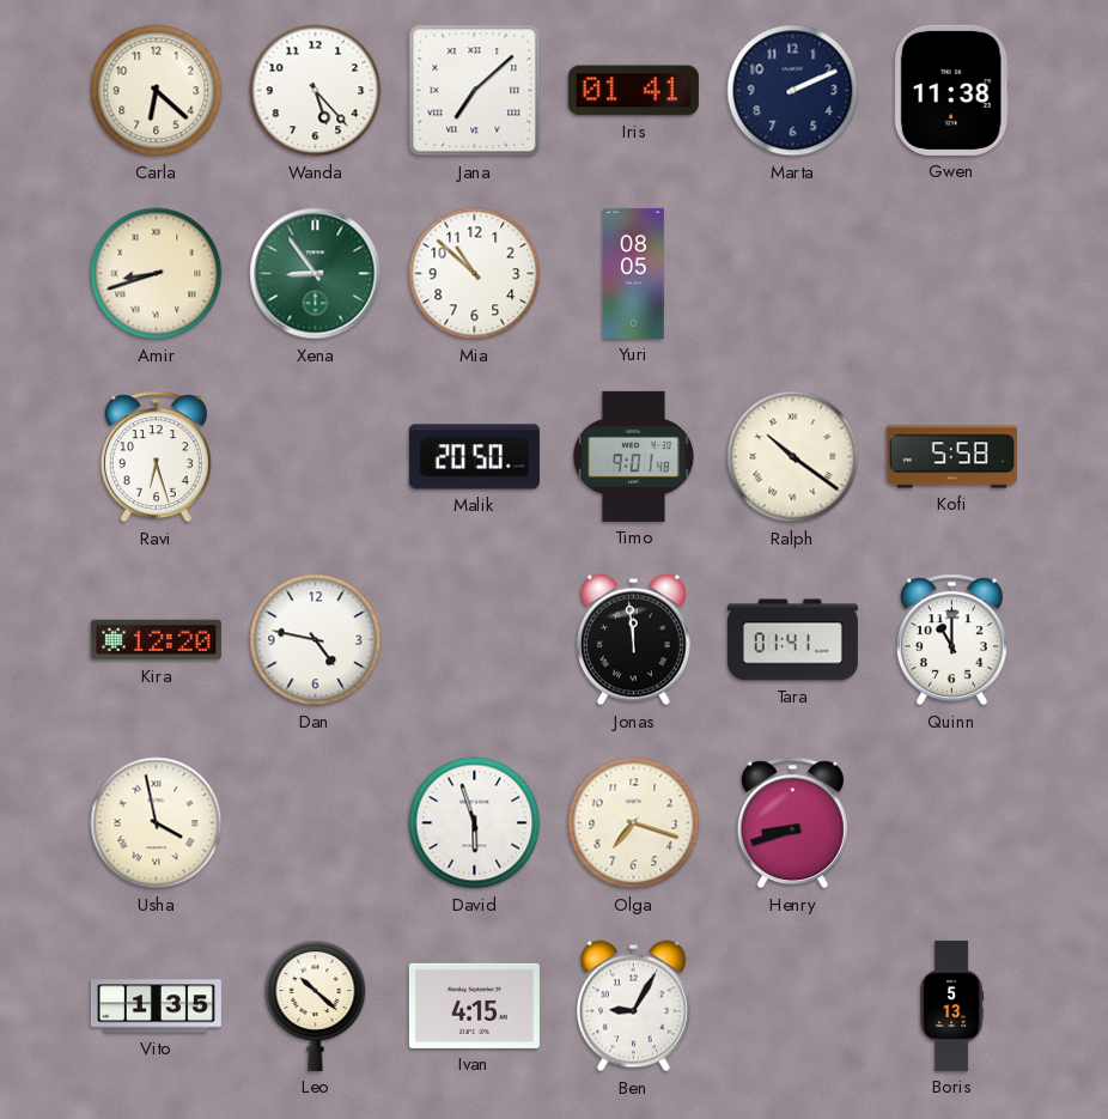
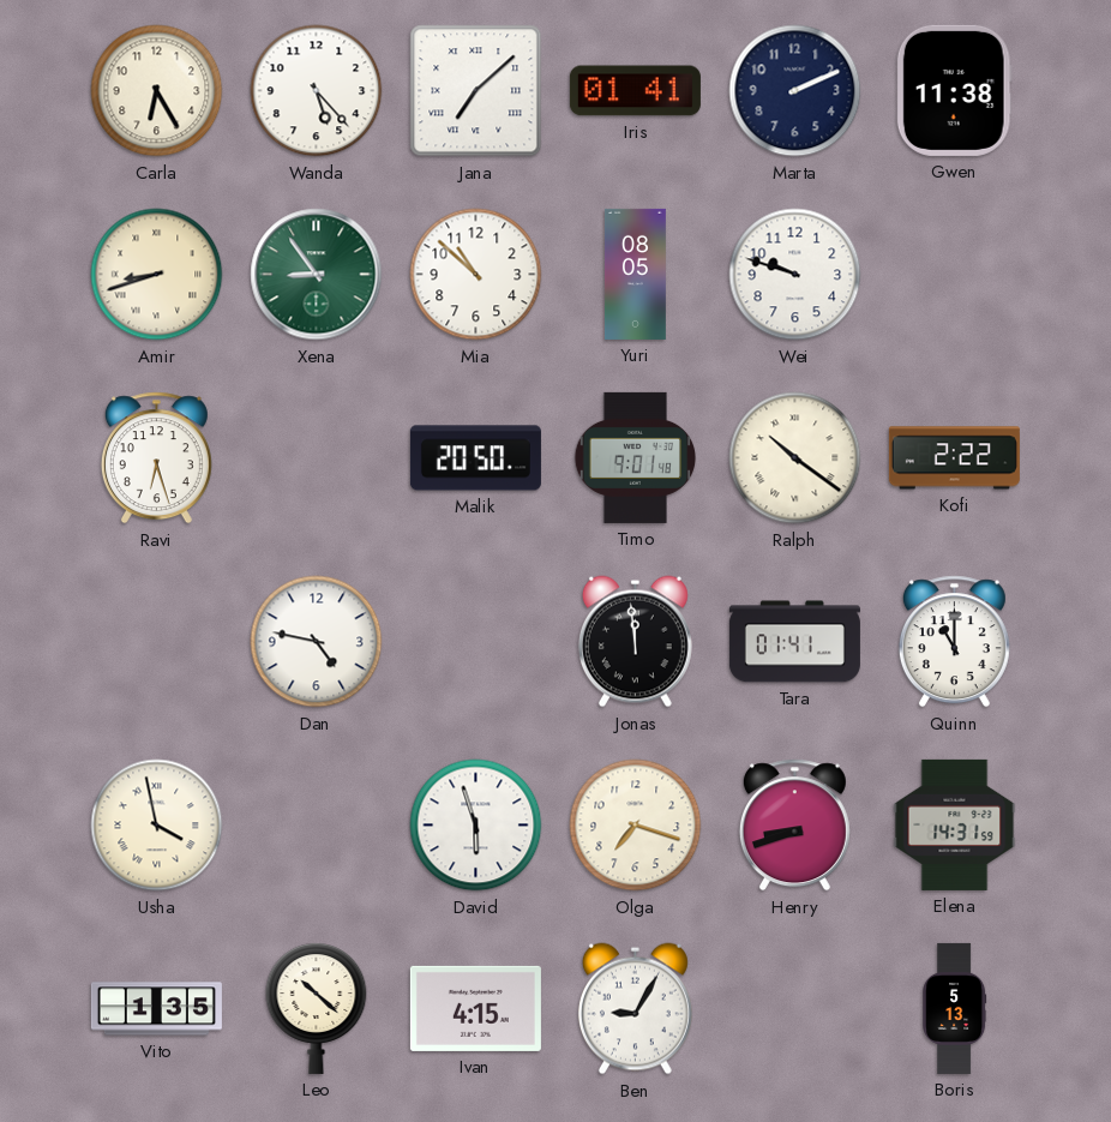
Carla: 6:22 -> 6:25
Wei: none -> 9:48
Kofi: 5:58 -> 2:22
Kira: 12:20 -> none
Elena: none -> 14:31
